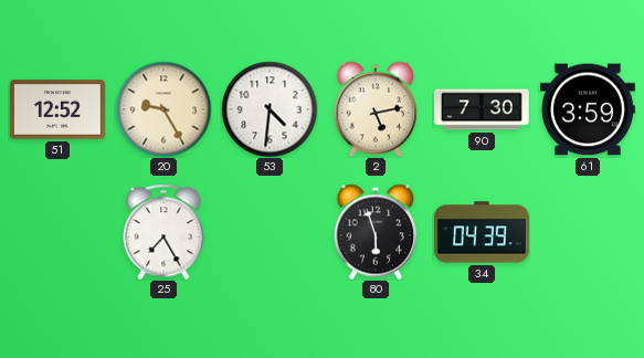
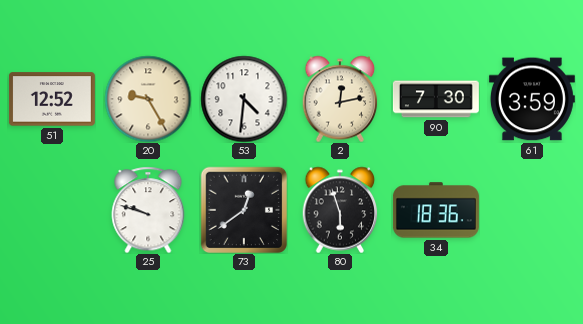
2: 5:13 -> 12:13
25: 7:25 -> 9:48
73: none -> 12:39
34: 04:39 -> 18:36
